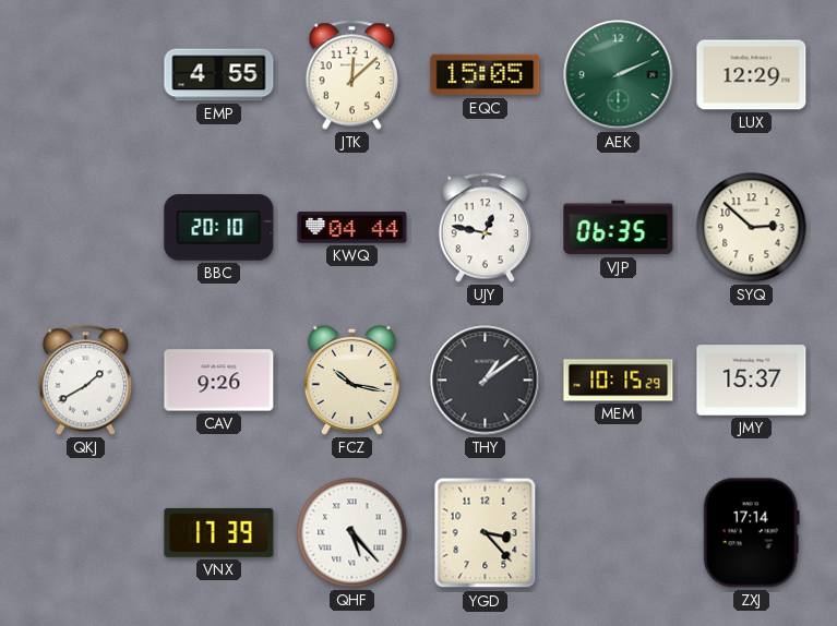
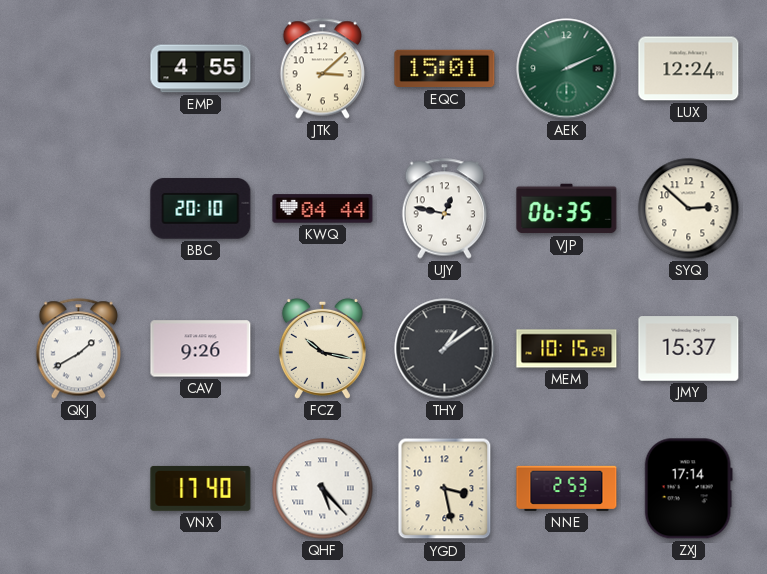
JTK: 12:08 -> 3:08
EQC: 15:05 -> 15:01
LUX: 12:29 -> 12:24
VNX: 17:39 -> 17:40
YGD: 3:23 -> 3:28
NNE: none -> 2:53
